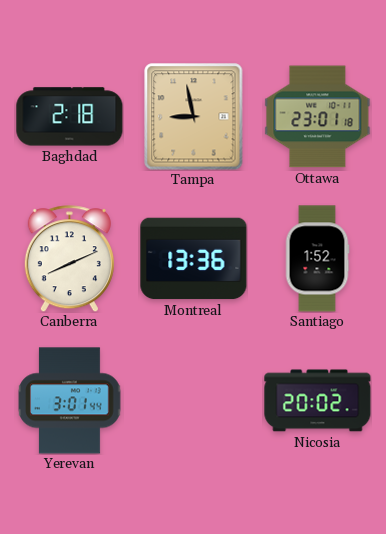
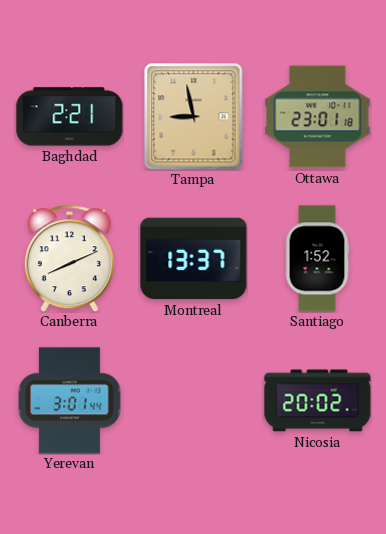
Baghdad: 2:18 -> 2:21
Montreal: 13:36 -> 13:37
